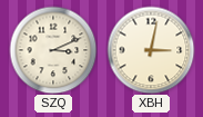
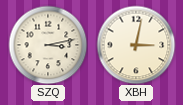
SZQ: 3:11 -> 3:13
